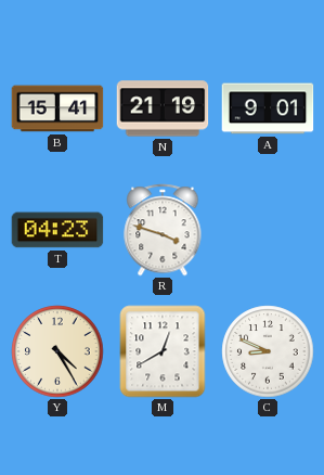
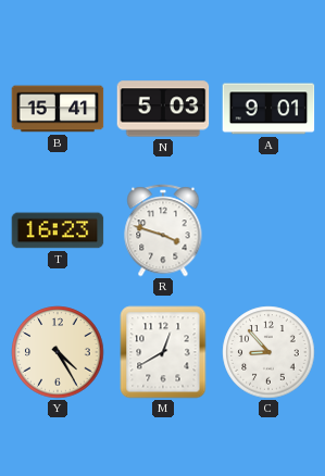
N: 21:19 -> 5:03
T: 04:23 -> 16:23
C: 8:49 -> 8:53
